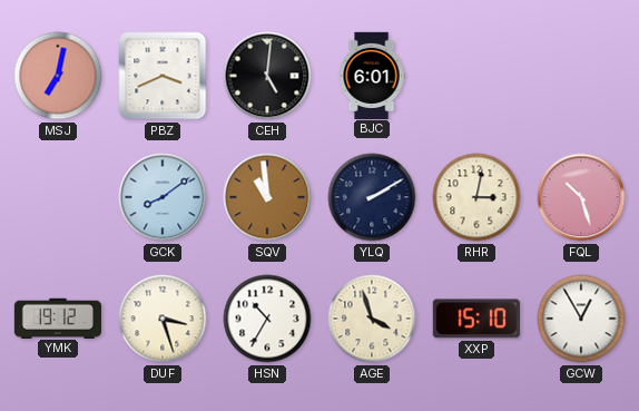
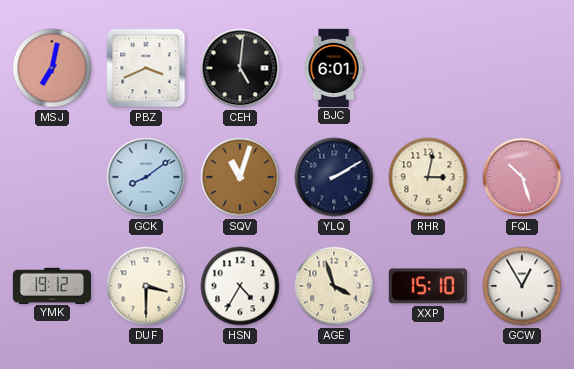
SQV: 10:59 -> 11:03
DUF: 3:27 -> 3:30
HSN: 10:35 -> 4:35
